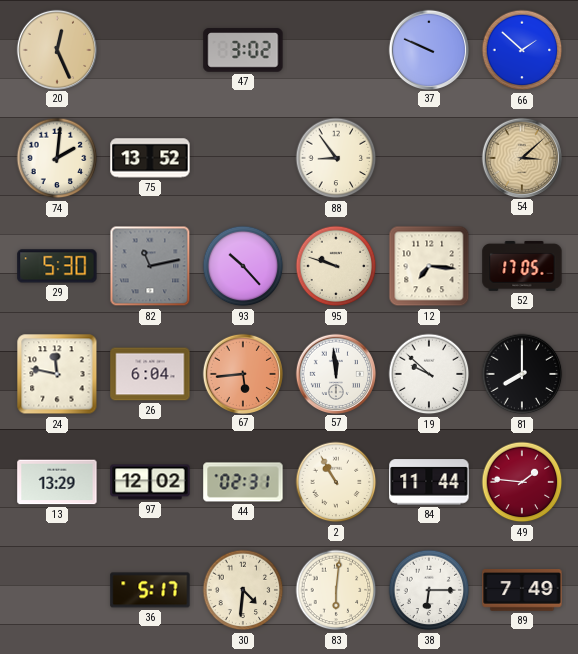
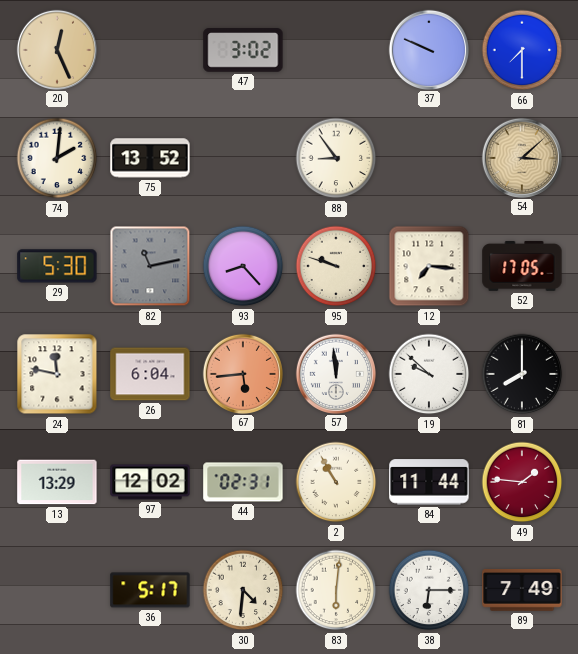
66: 1:52 -> 7:30
93: 10:23 -> 8:23
